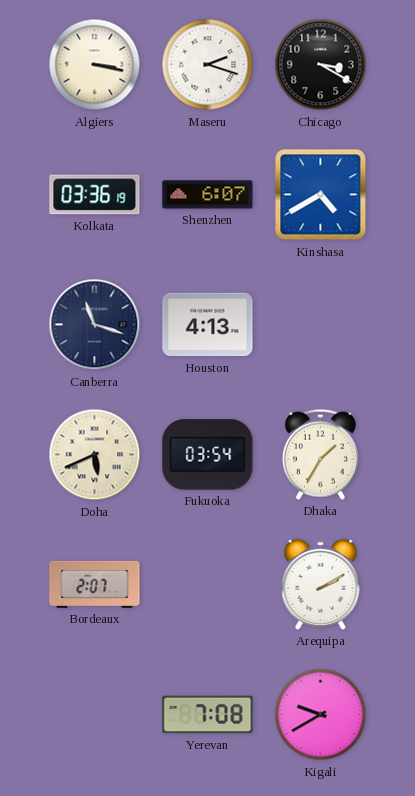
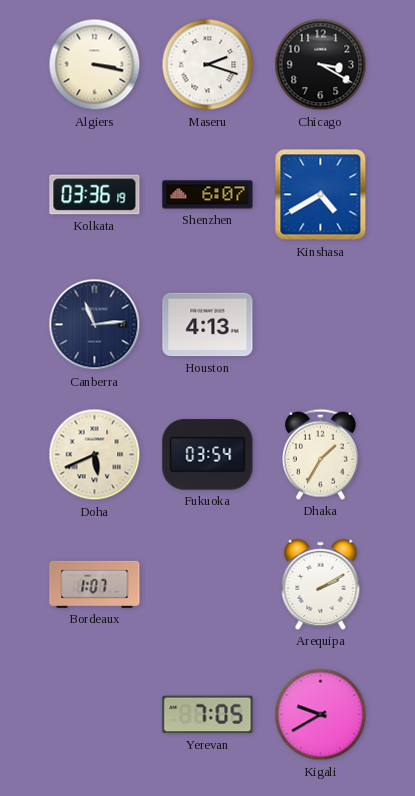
Canberra: 11:18 -> 11:14
Bordeaux: 2:07 -> 1:07
Yerevan: 7:08 -> 7:05
